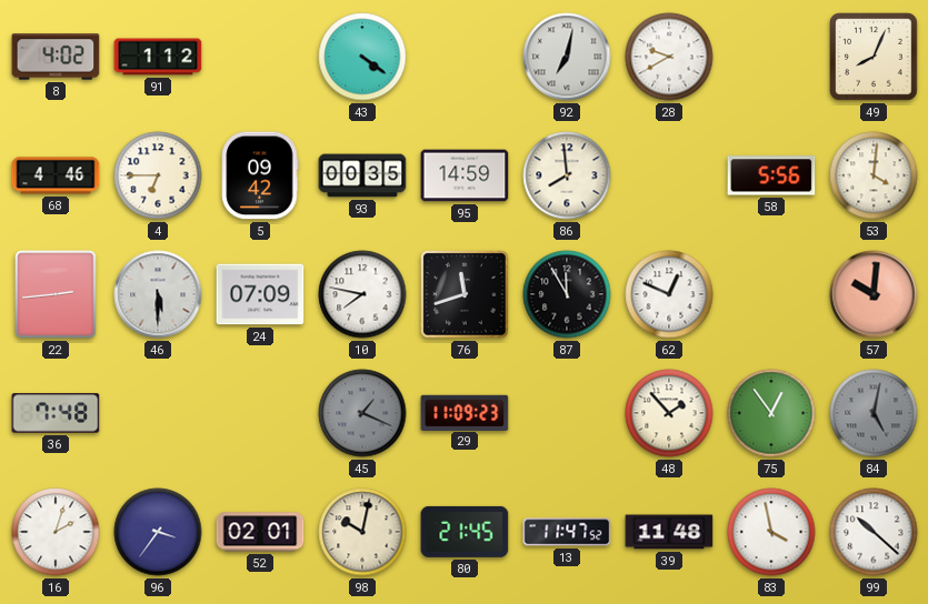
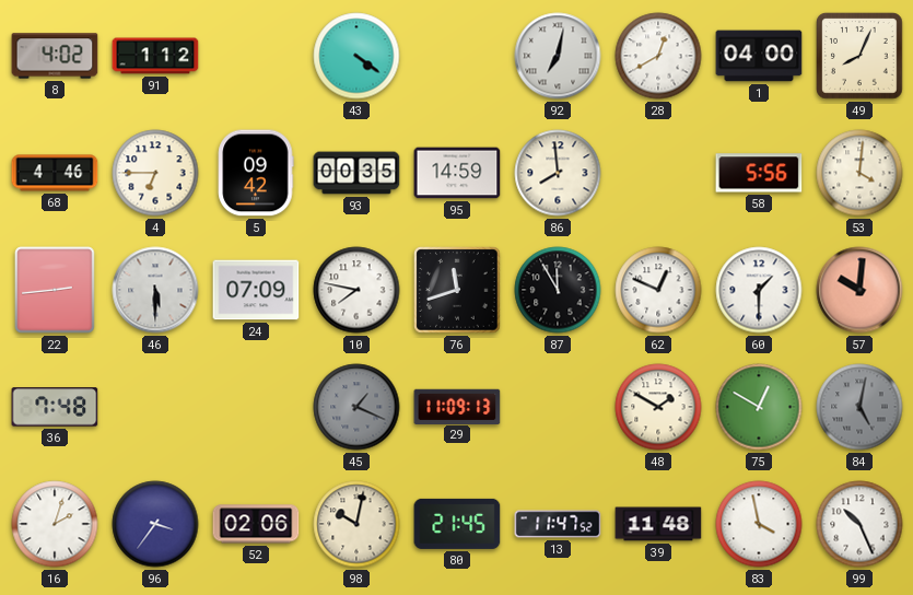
28: 9:40 -> 12:40
1: none -> 04:00
60: none -> 1:30
29: 11:09:23 -> 11:09:13
48: 1:53 -> 1:50
75: 12:54 -> 12:50
52: 02:01 -> 02:06
99: 10:22 -> 10:26
